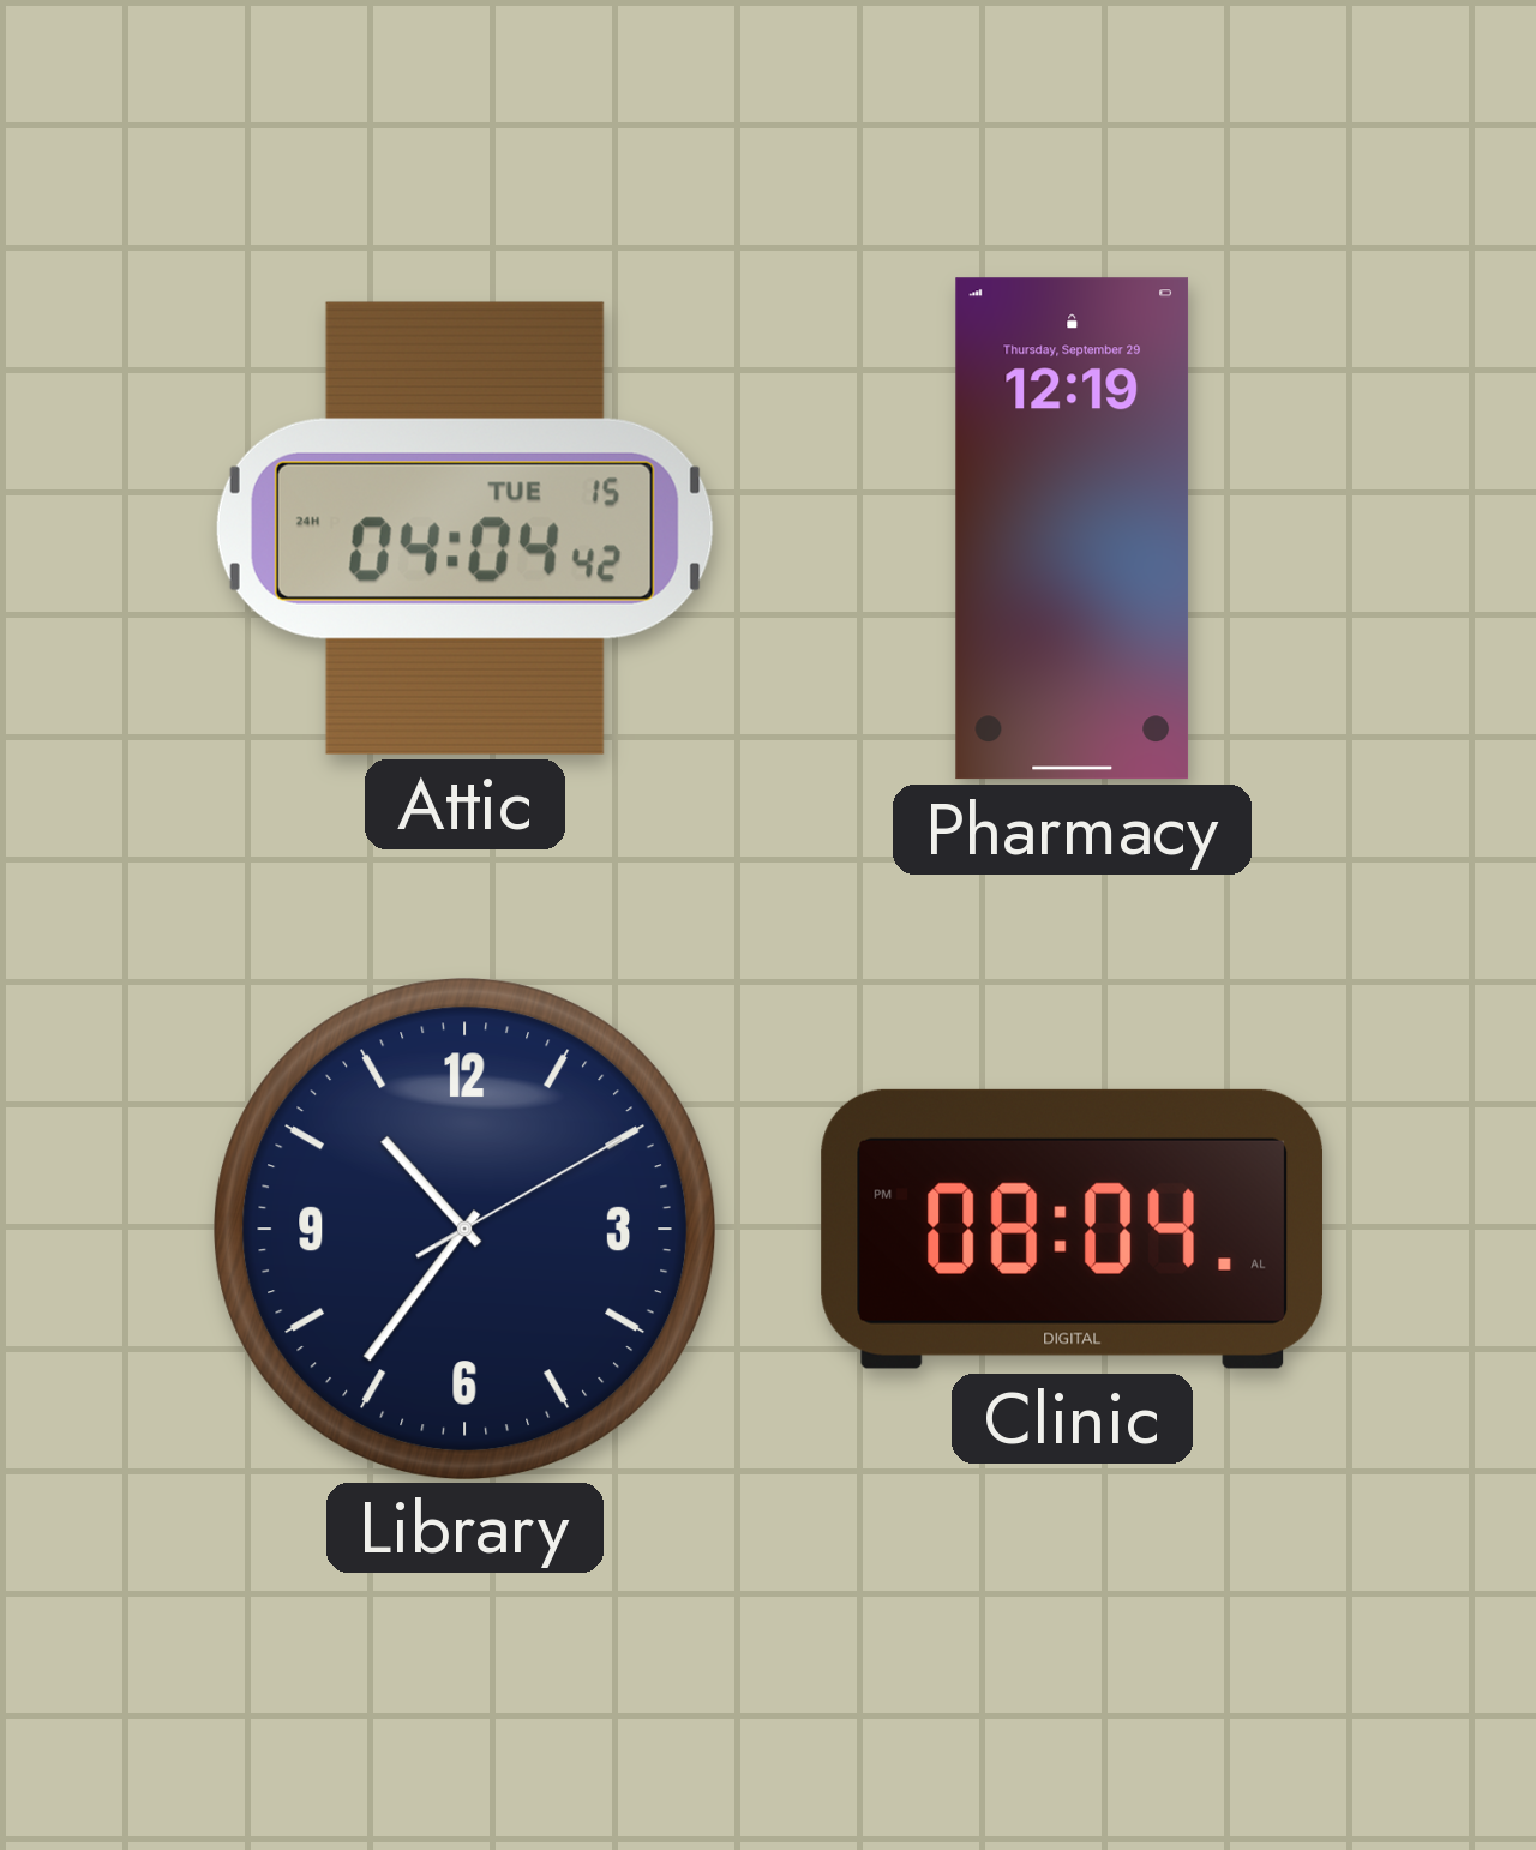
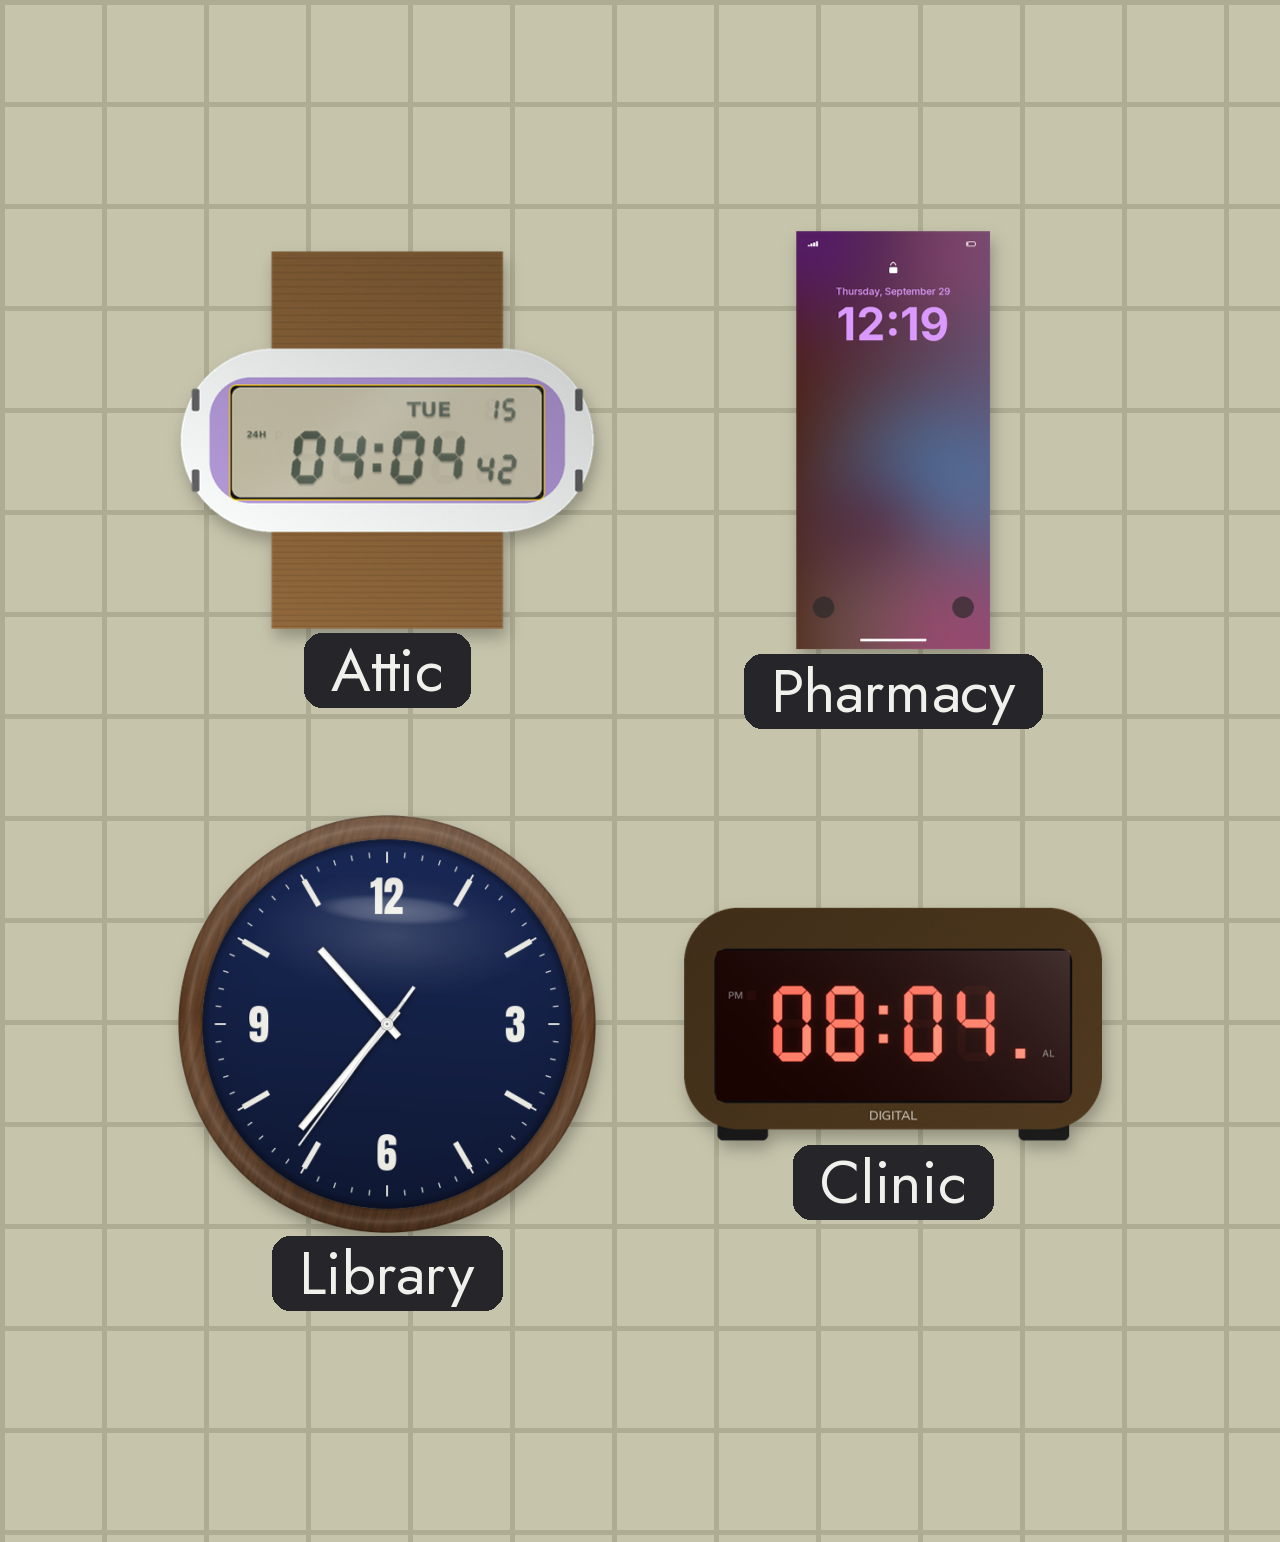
Library: 10:36:10 -> 10:36:36
